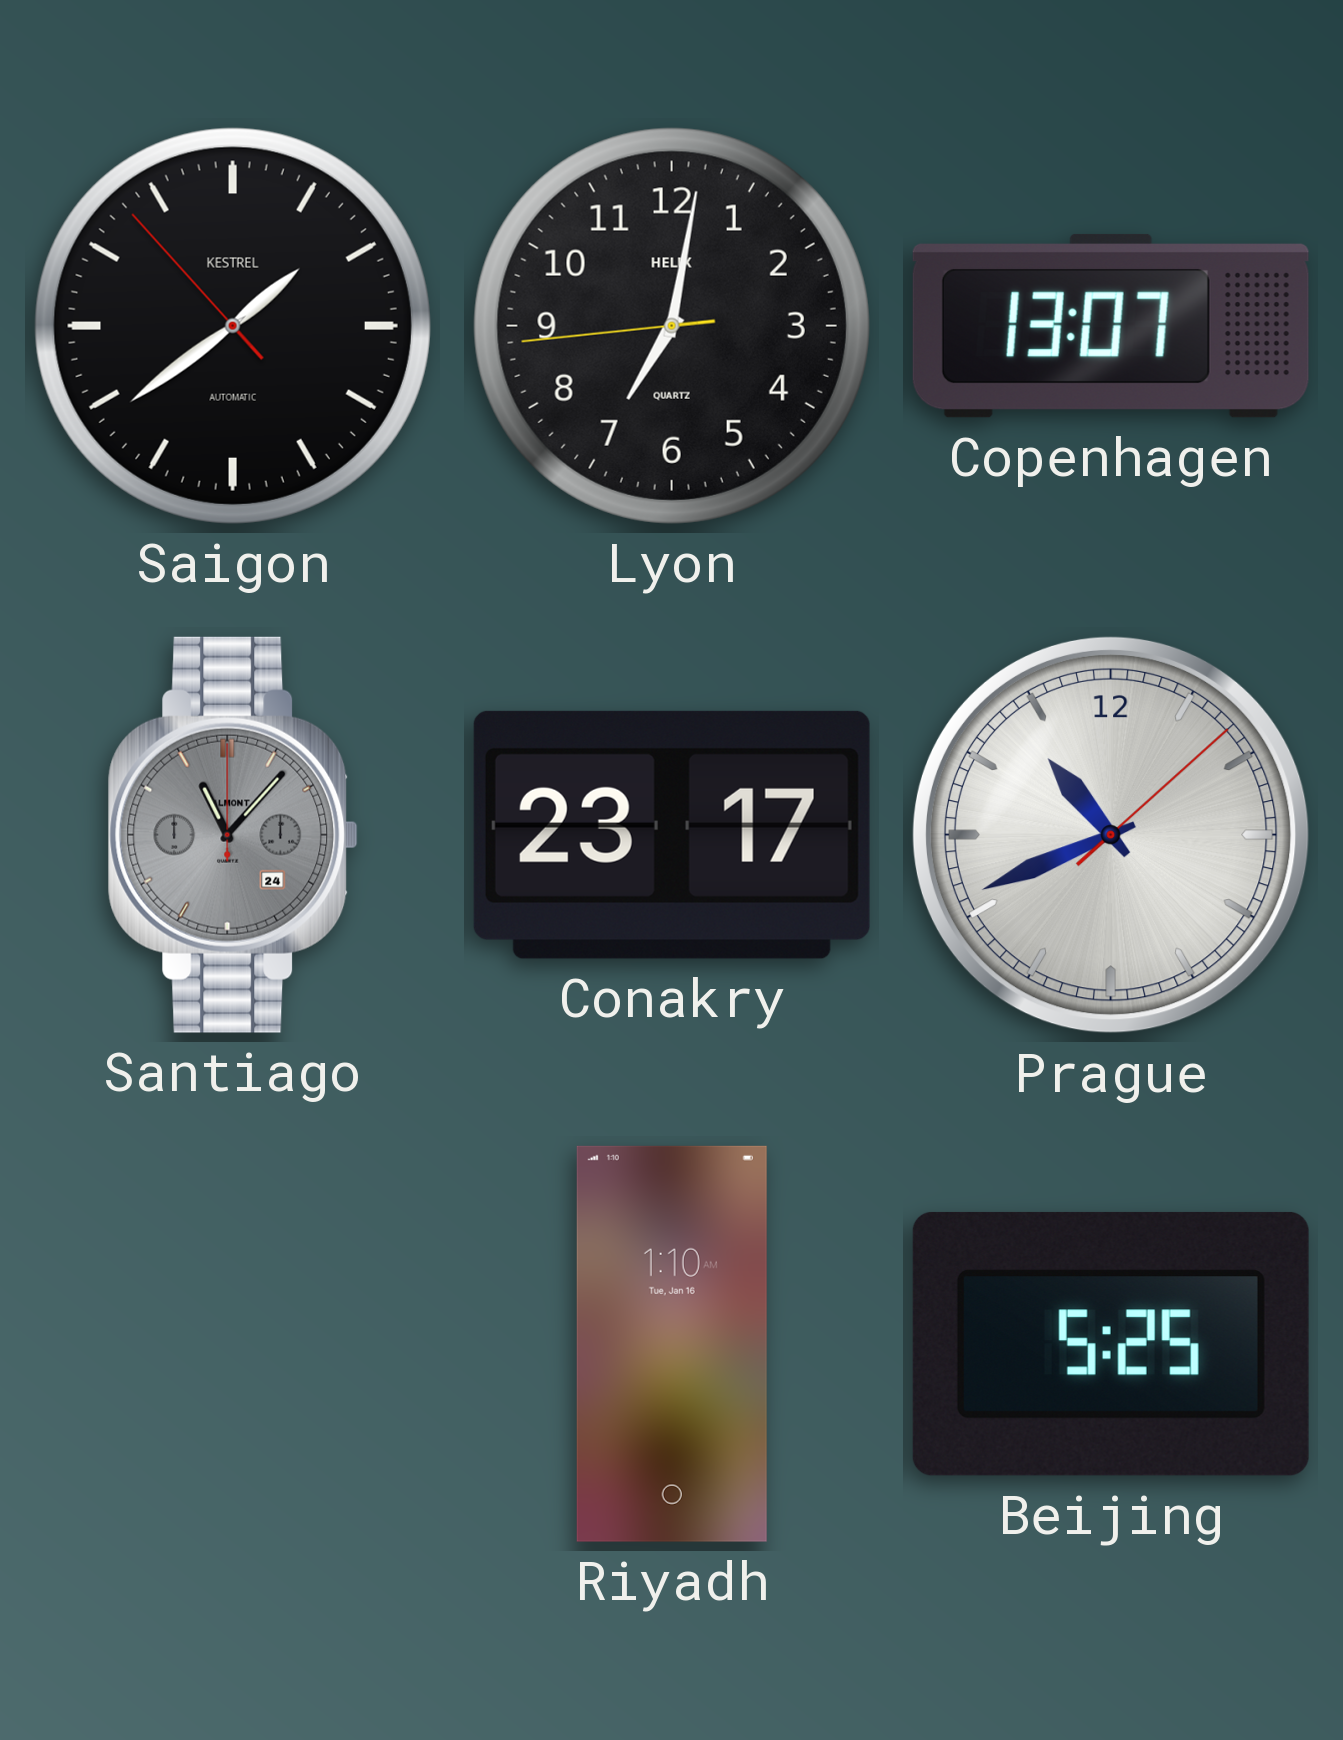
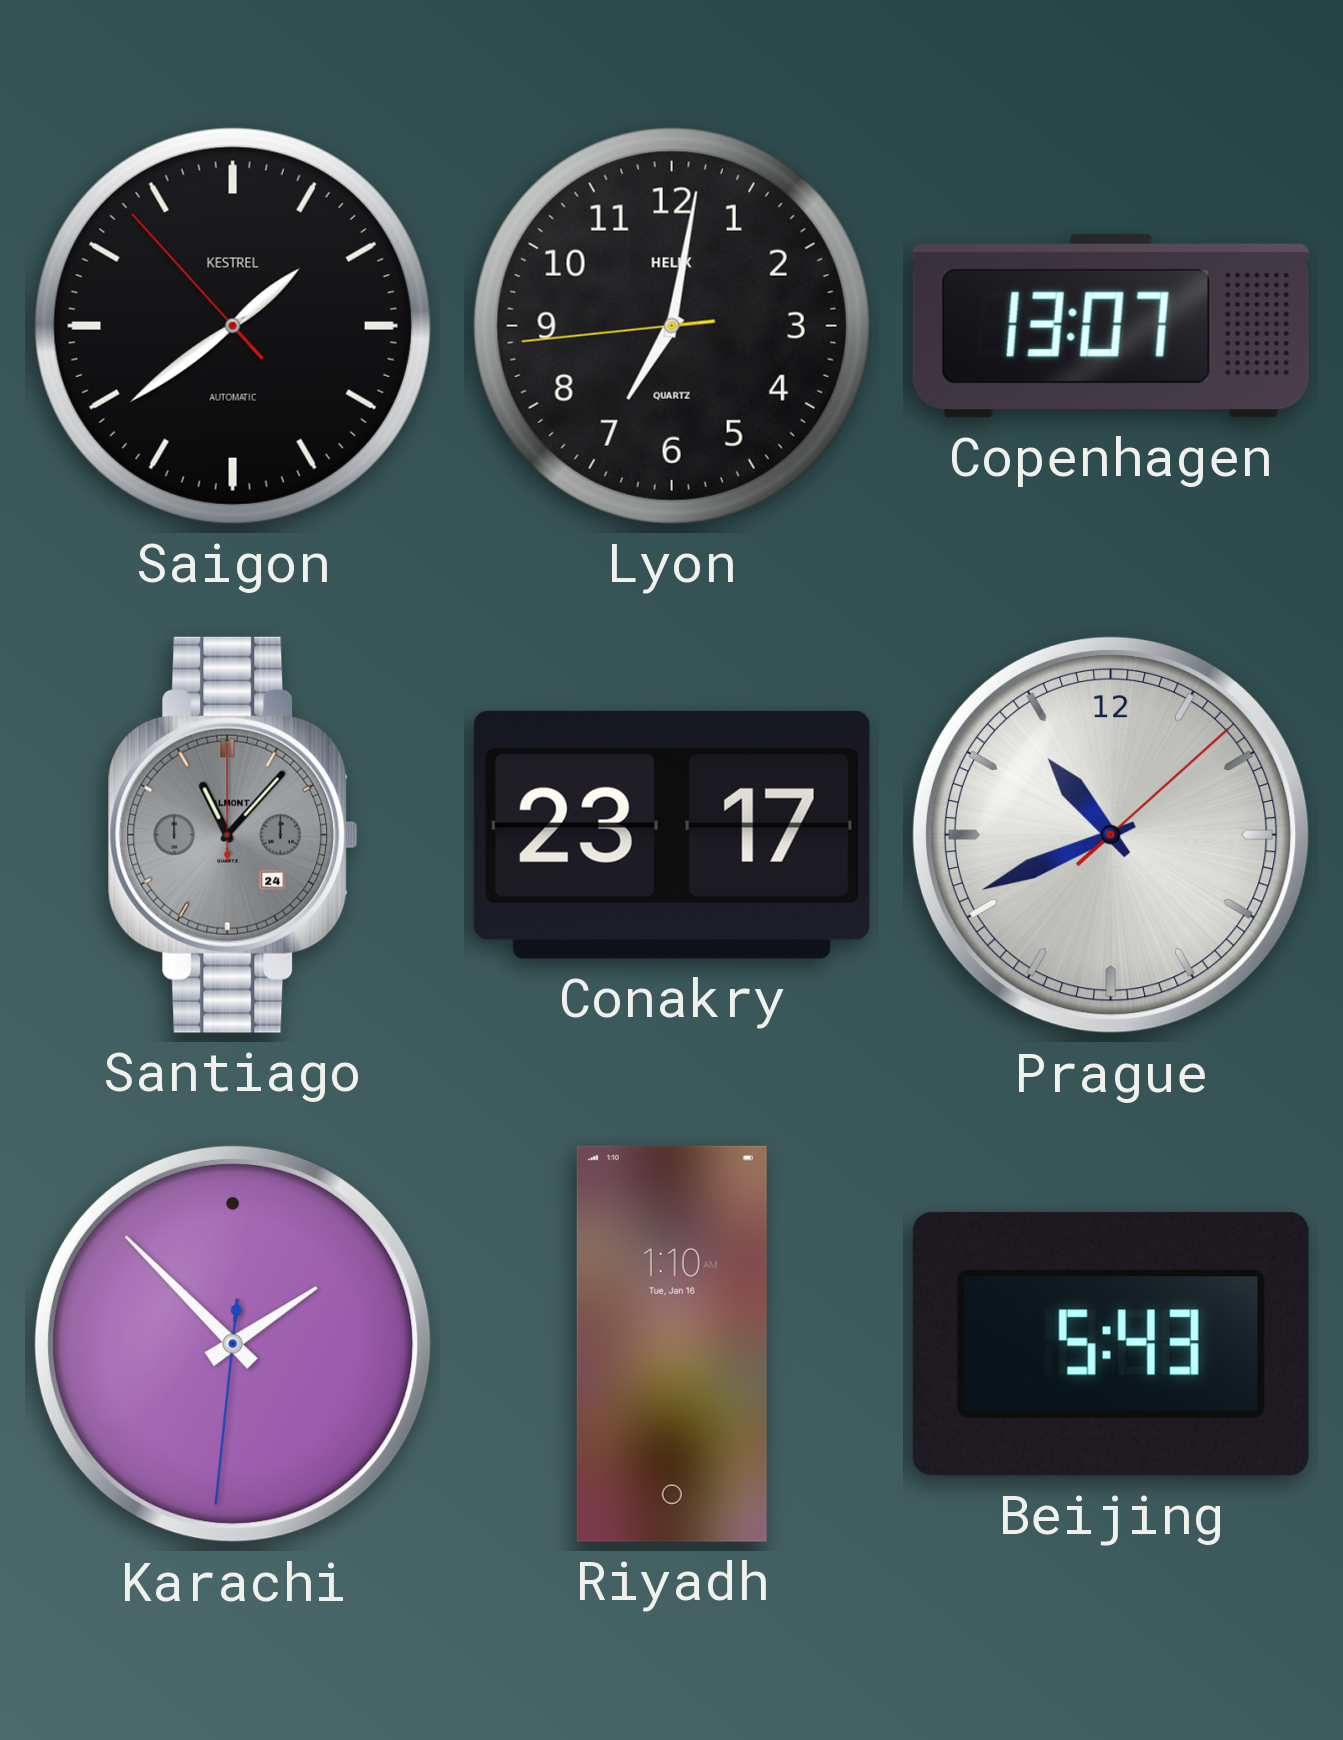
Karachi: none -> 1:52
Beijing: 5:25 -> 5:43
